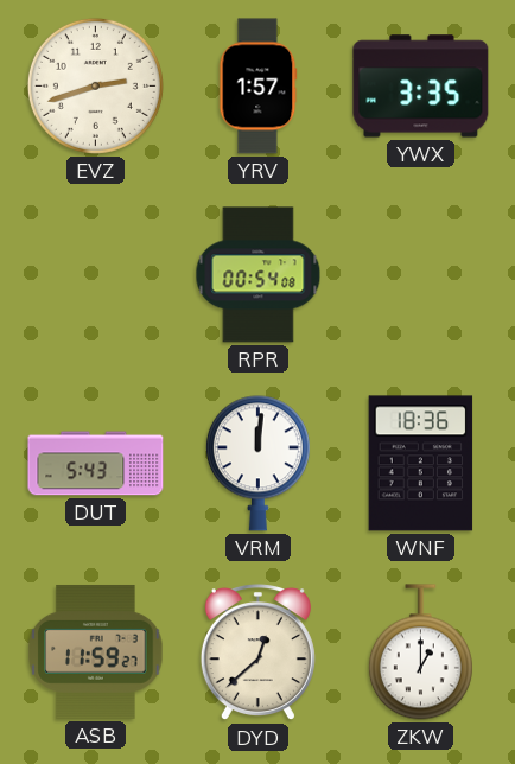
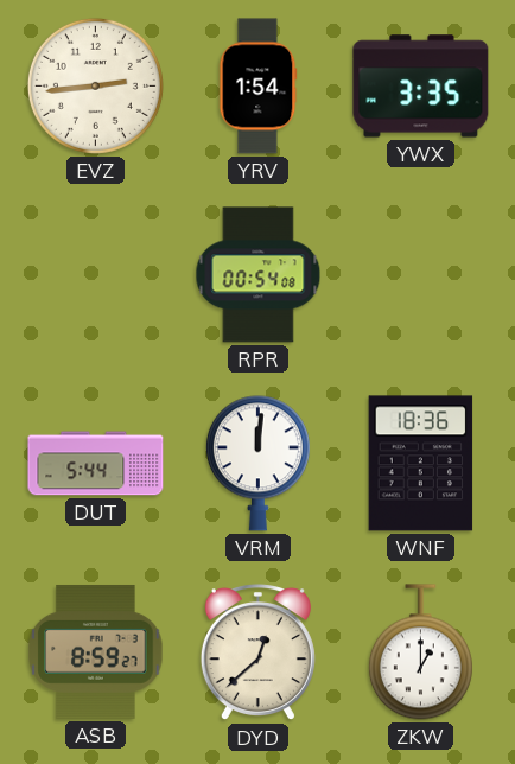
EVZ: 2:42 -> 2:44
YRV: 1:57 -> 1:54
DUT: 5:43 -> 5:44
ASB: 11:59 -> 8:59
